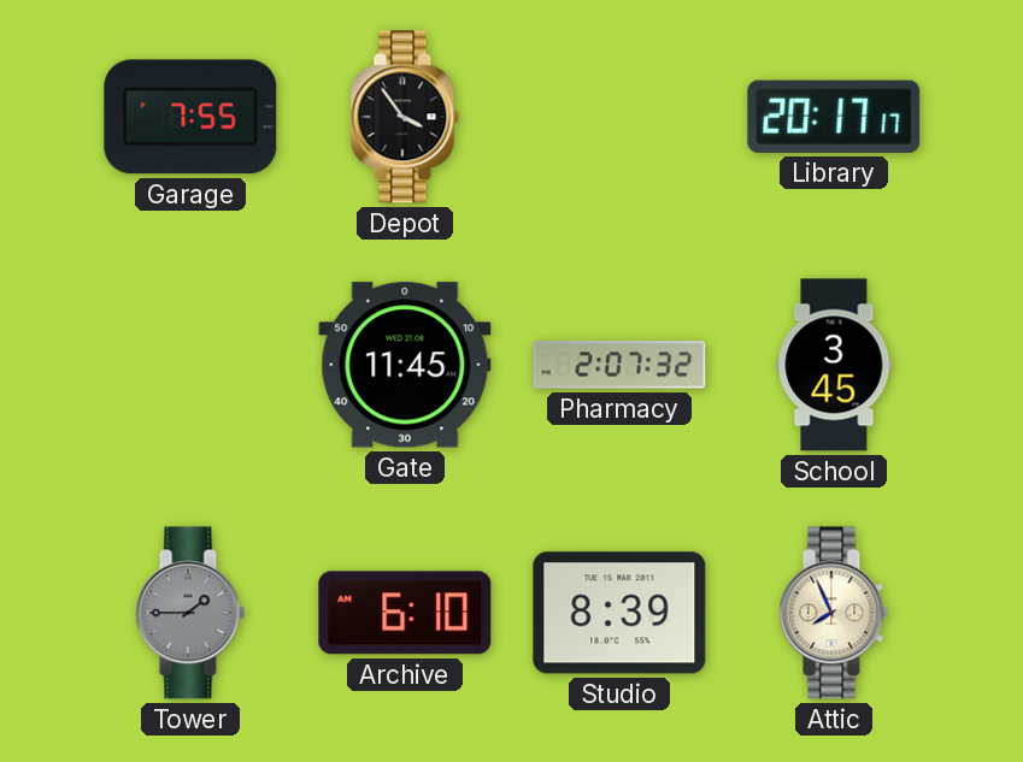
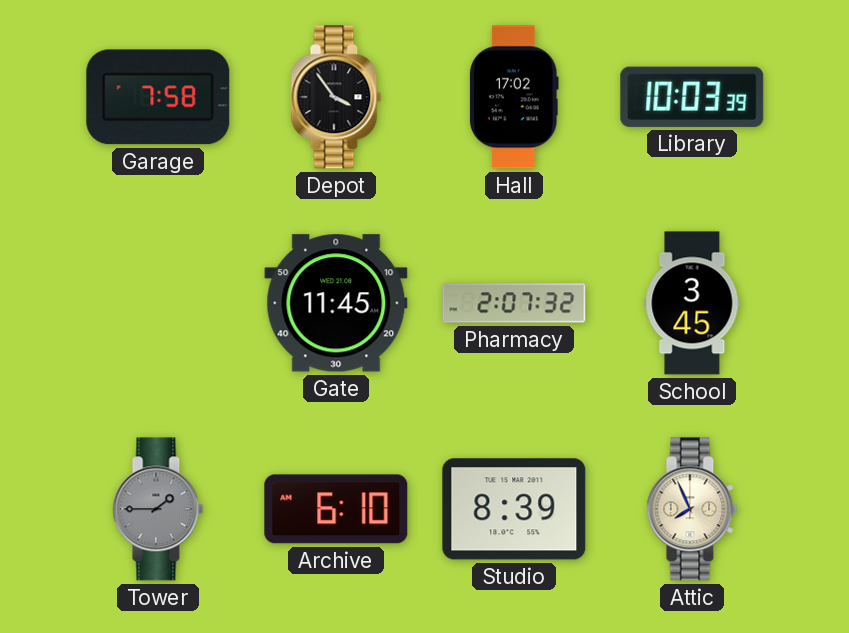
Garage: 7:55 -> 7:58
Hall: none -> 17:02
Library: 20:17 -> 10:03
